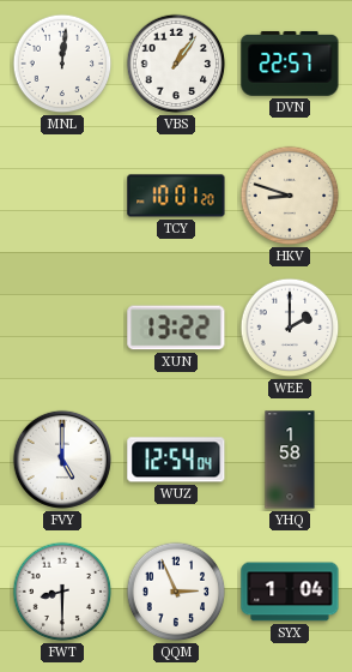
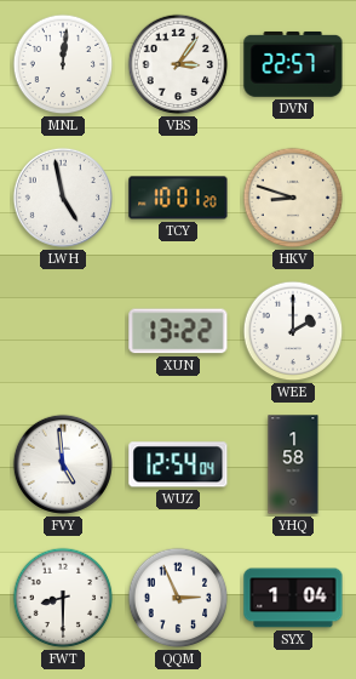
VBS: 1:06 -> 3:06
LWH: none -> 4:58
FVY: 5:00 -> 4:59
